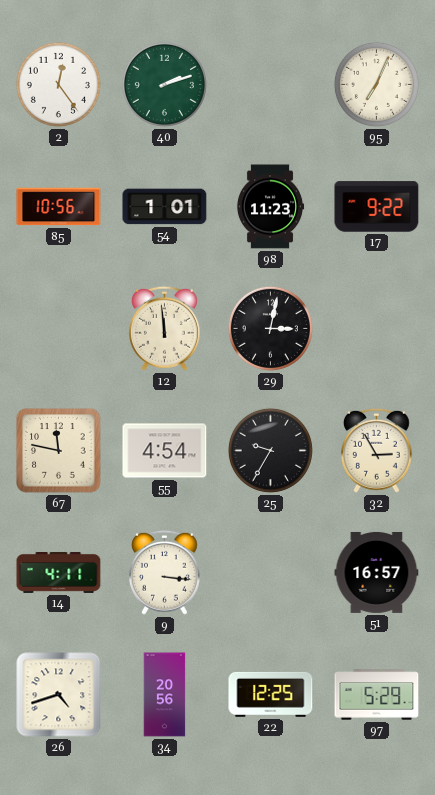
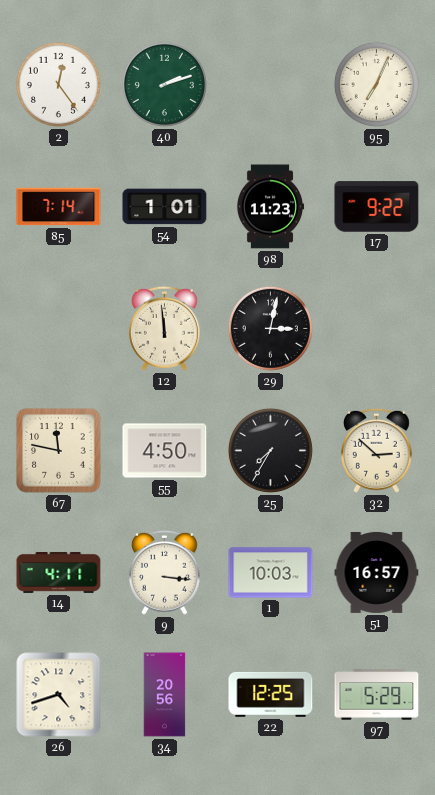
85: 10:56 -> 7:14
55: 4:54 -> 4:50
25: 9:35 -> 7:35
32: 2:55 -> 2:52
1: none -> 10:03
